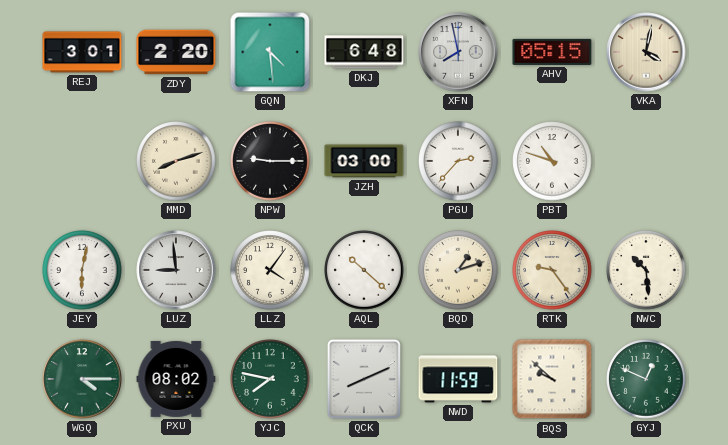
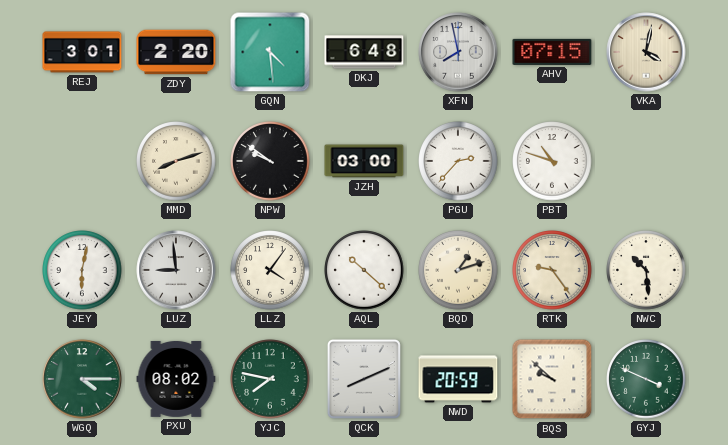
AHV: 05:15 -> 07:15
NPW: 9:15 -> 9:51
NWD: 11:59 -> 20:59
GYJ: 12:49 -> 3:49
